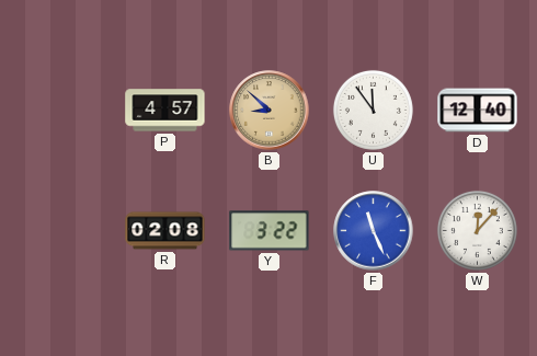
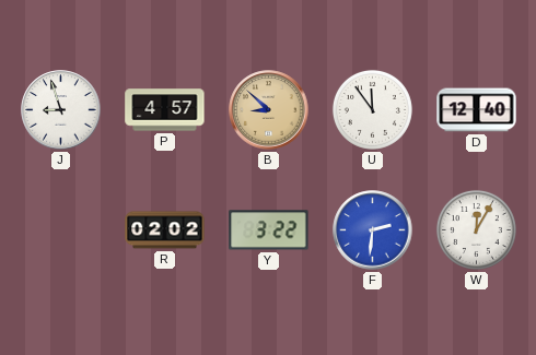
J: none -> 8:57
R: 02:08 -> 02:02
F: 11:26 -> 2:31
W: 12:07 -> 12:05
